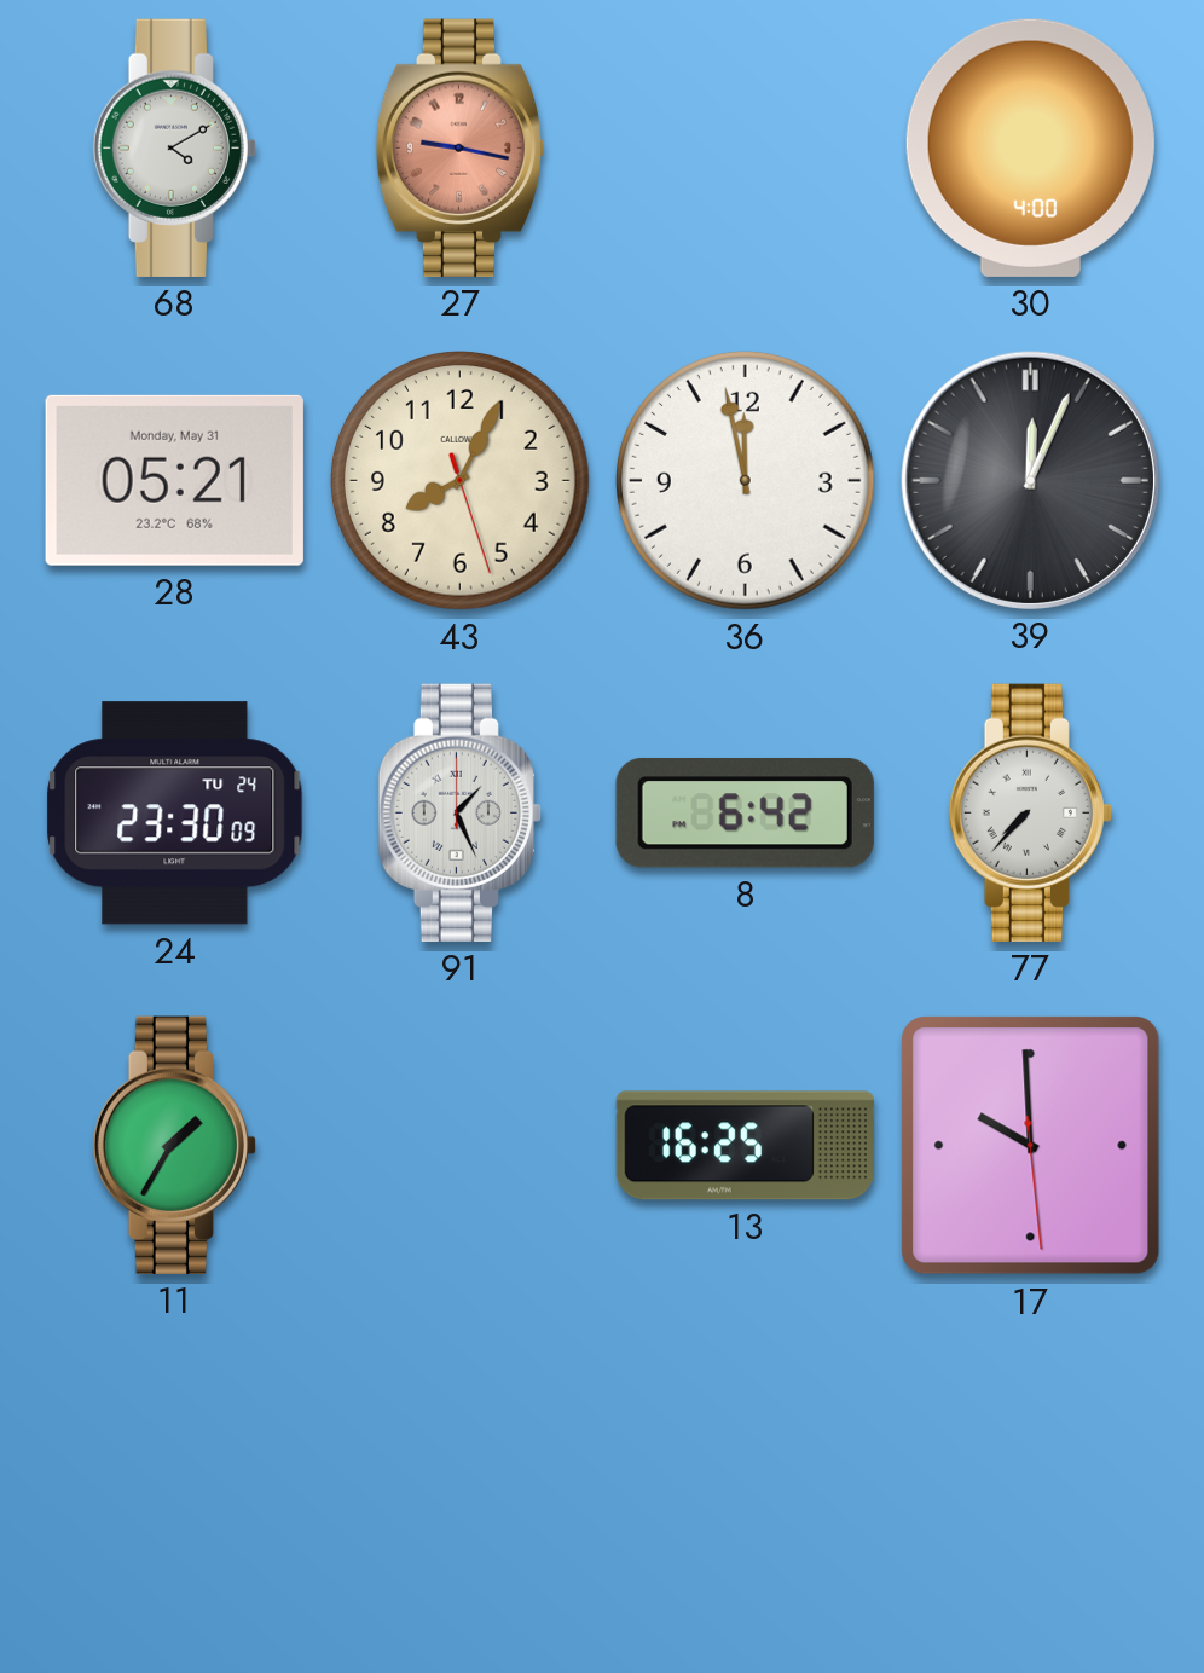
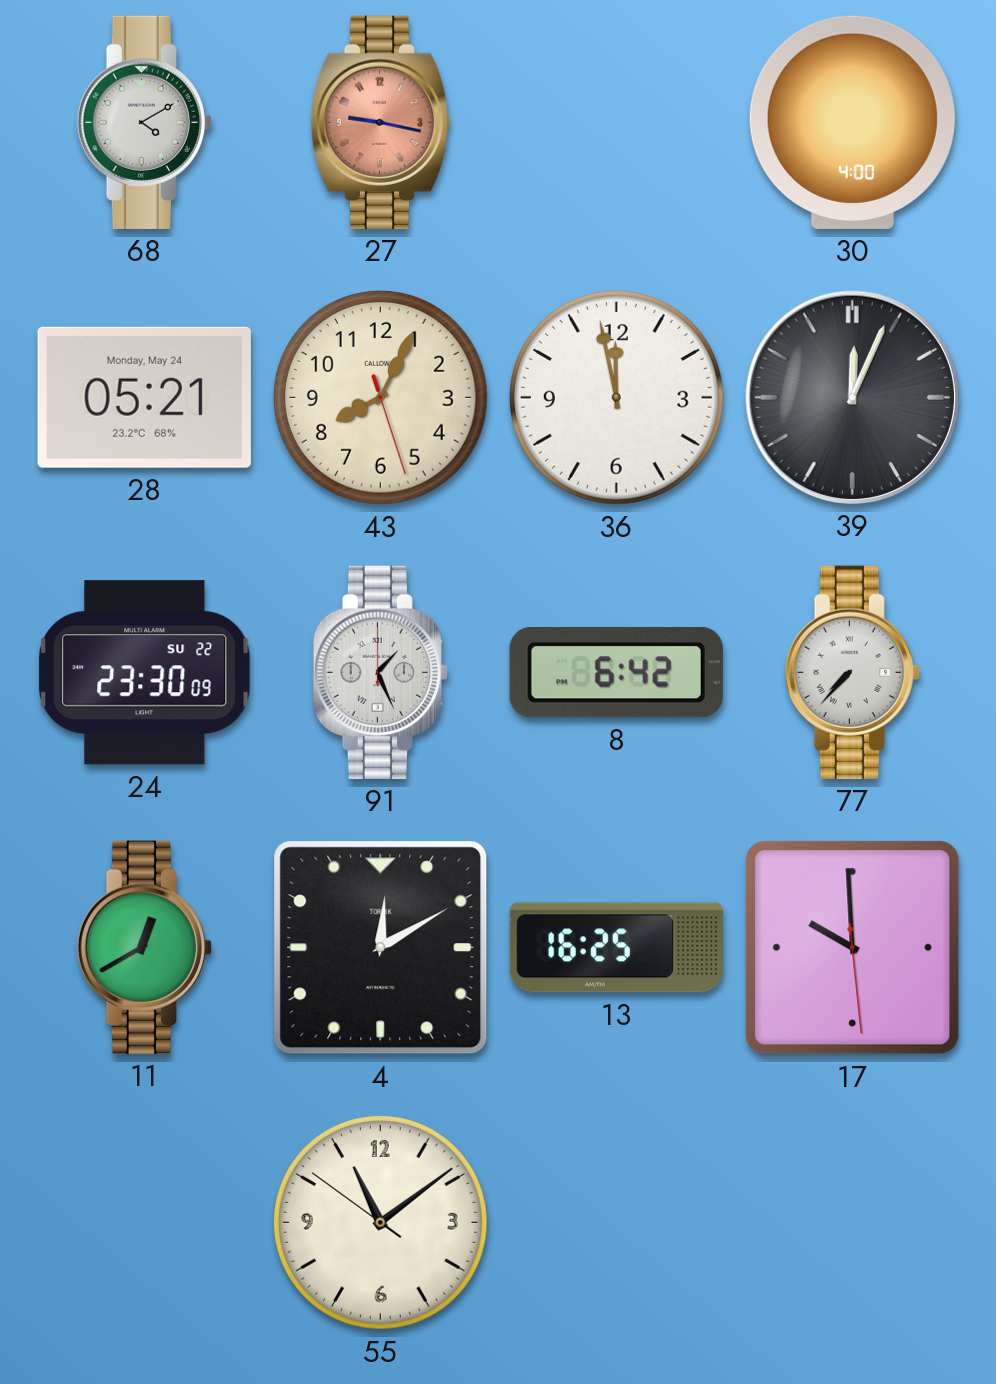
28 date: Monday, May 31 -> Monday, May 24
24 date: TU 24 -> SU 22
11: 1:35 -> 12:40
4: none -> 12:10
55: none -> 11:08
